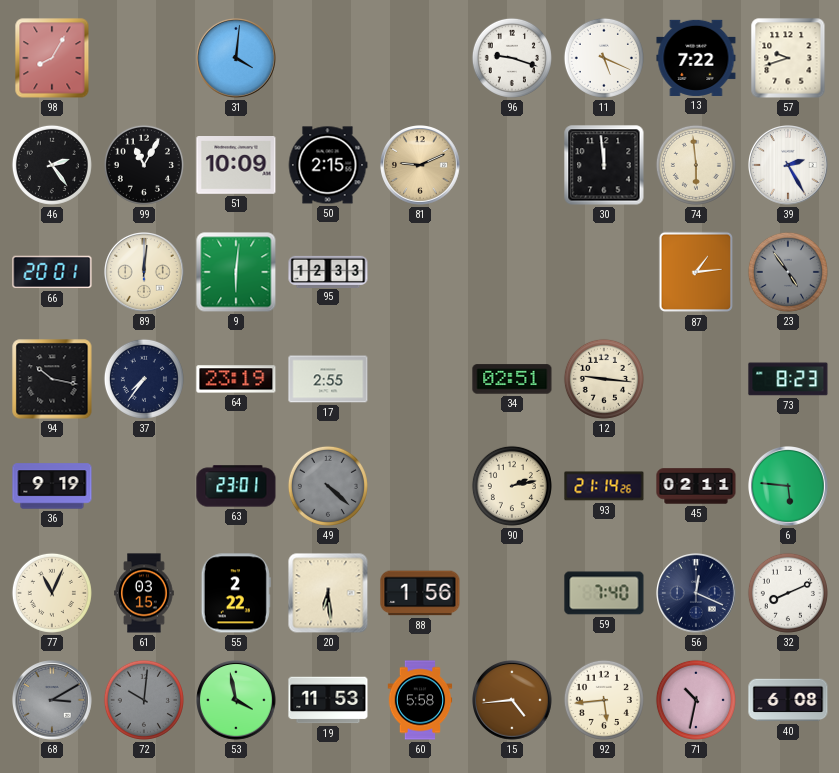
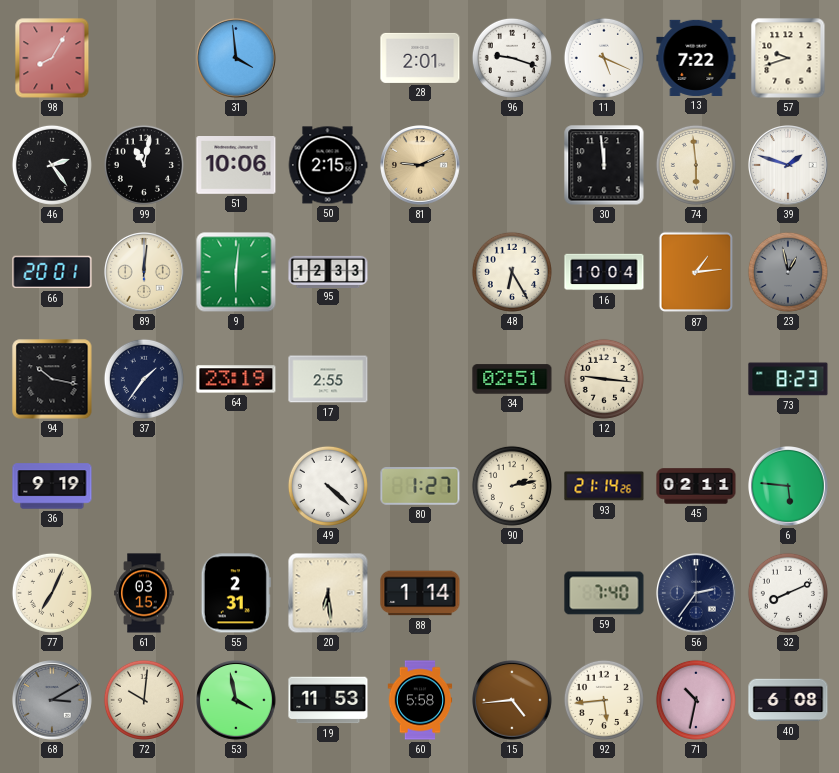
31: 4:01 -> 3:59
28: none -> 2:01
99: 11:05 -> 11:02
51: 10:09 -> 10:06
39: 2:25 -> 1:48
48: none -> 6:25
16: none -> 10:04
23: 4:54 -> 12:58
37: 7:36 -> 1:36
63: 23:01 -> none
49 dial: grey -> white
80: none -> 1:27
77: 11:04 -> 7:04
55: 2:22 -> 2:31
88: 1:56 -> 1:14
56: 12:19 -> 2:36
72 dial: grey -> cream
